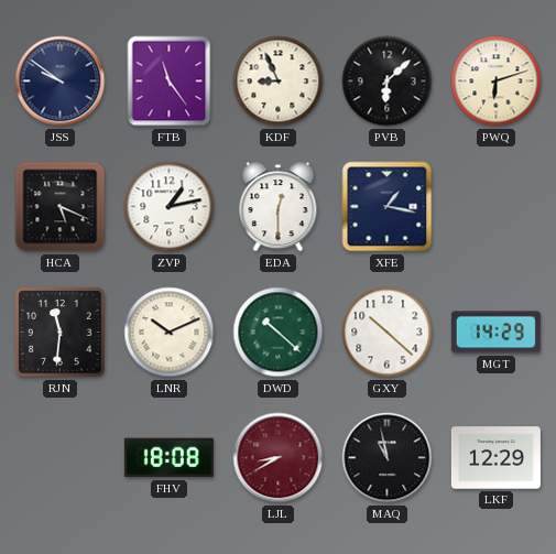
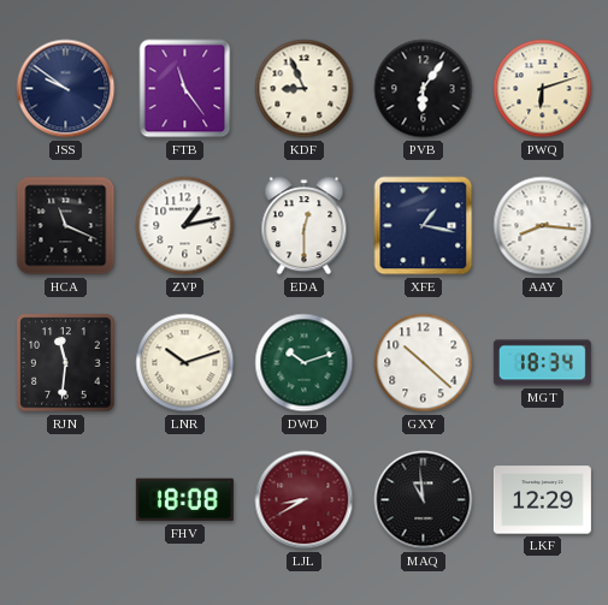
PVB: 6:08 -> 6:06
HCA: 5:19 -> 11:19
AAY: none -> 8:16
LNR: 10:11 -> 10:12
DWD: 10:22 -> 10:12
MGT: 14:29 -> 18:34
MAQ: 10:58 -> 10:59
